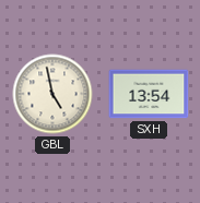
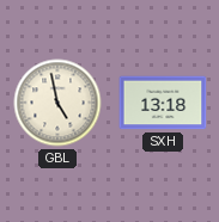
SXH: 13:54 -> 13:18
